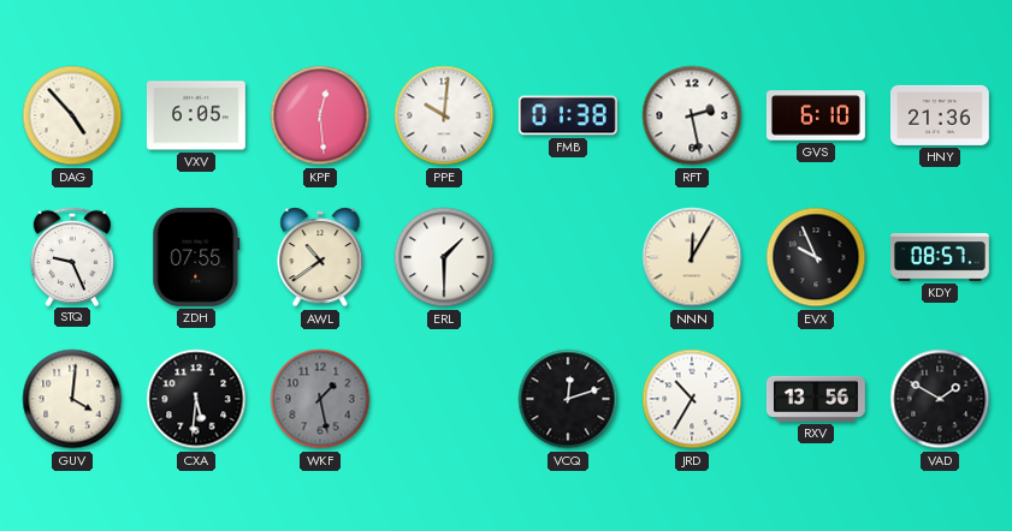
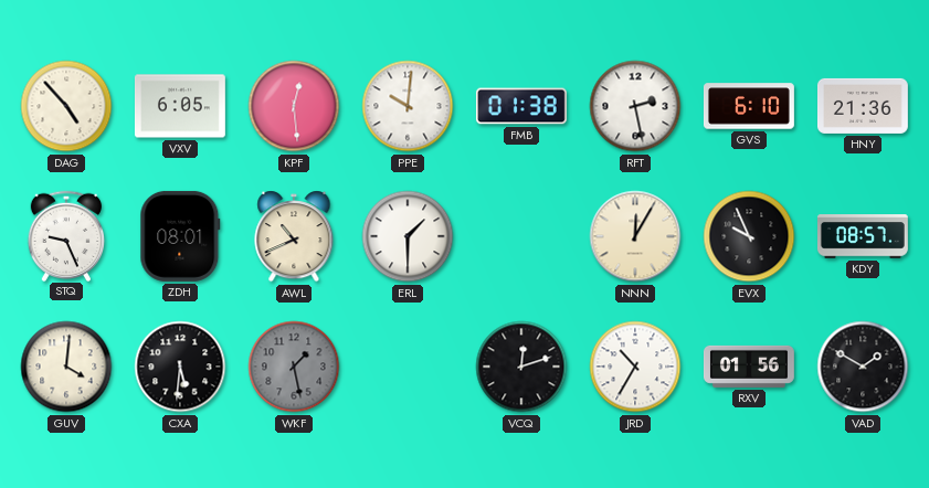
ZDH: 07:55 -> 08:01
AWL: 10:39 -> 10:41
RXV: 13:56 -> 01:56
